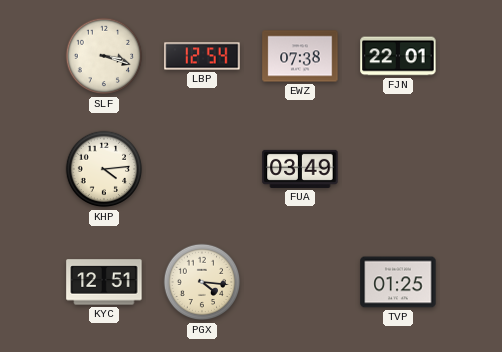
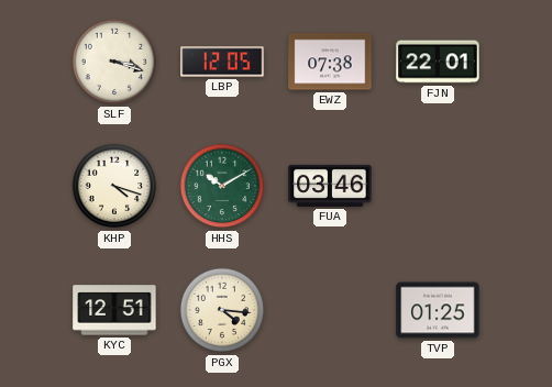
LBP: 12:54 -> 12:05
KHP: 4:14 -> 4:18
HHS: none -> 10:10
FUA: 03:49 -> 03:46
